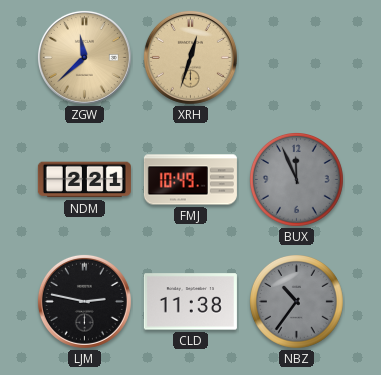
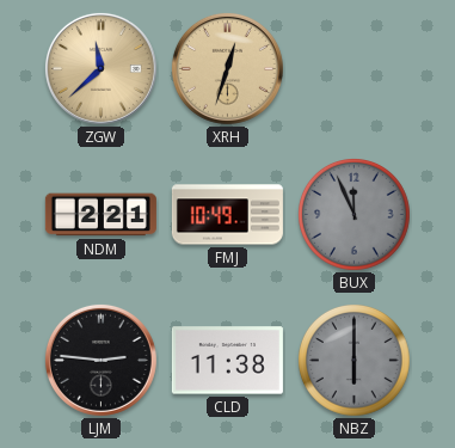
LJM: 2:47 -> 2:46
NBZ: 10:36 -> 6:00
